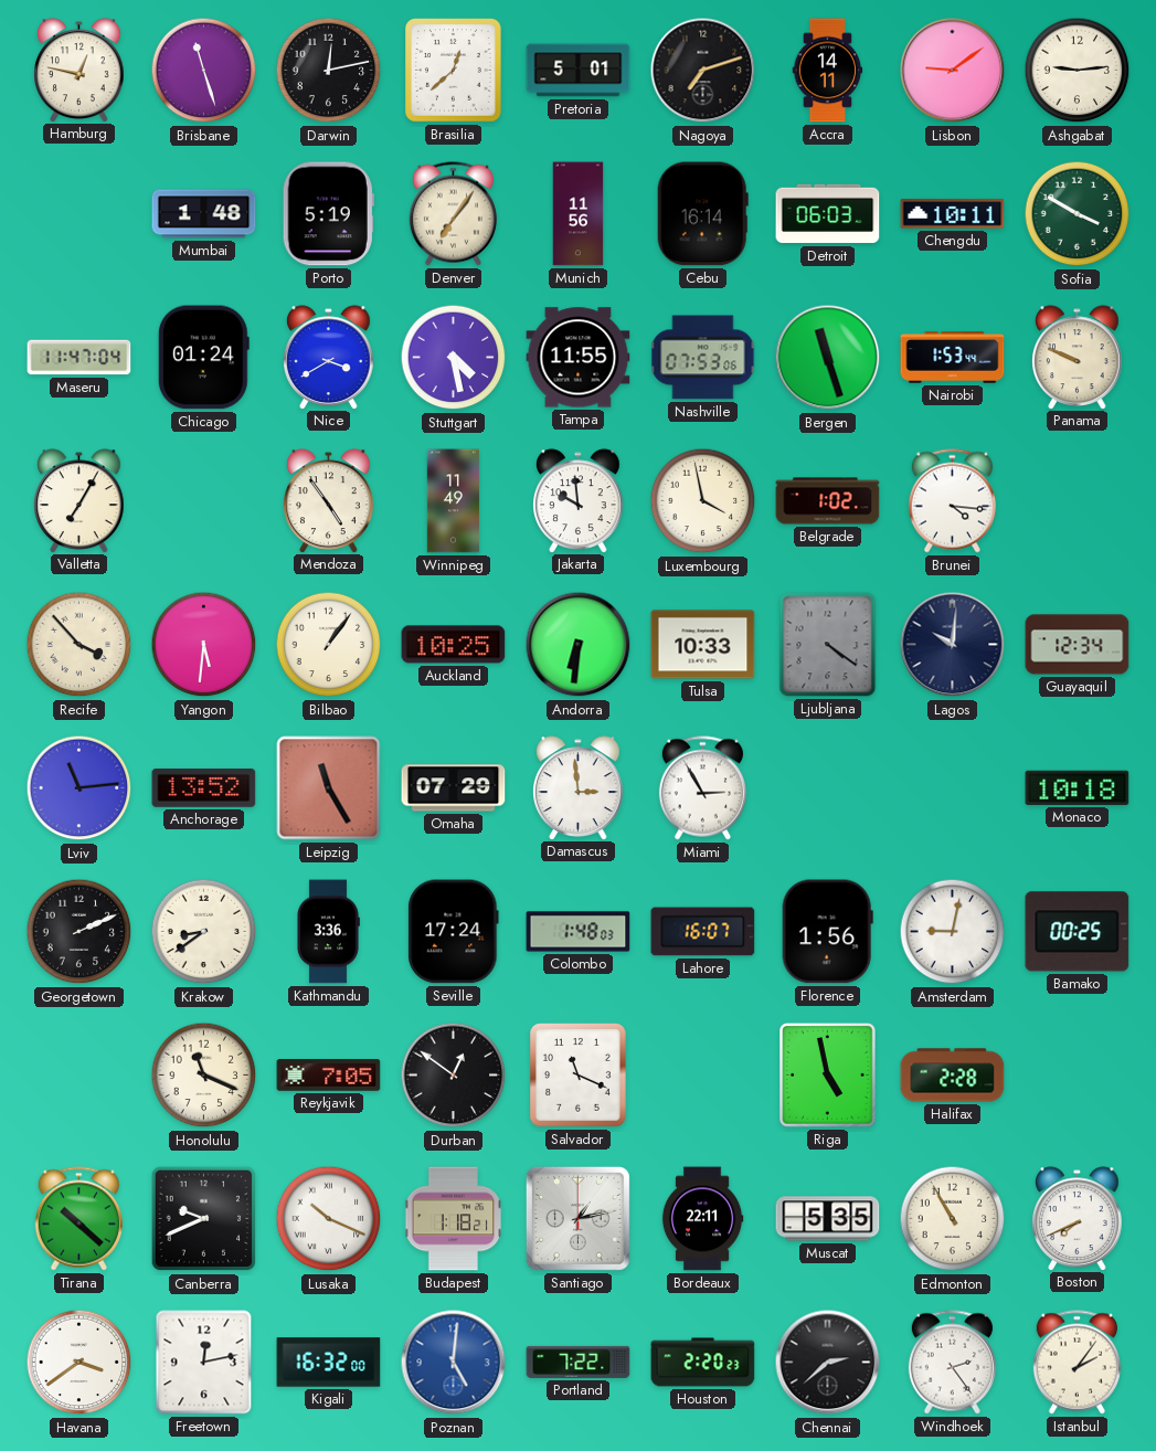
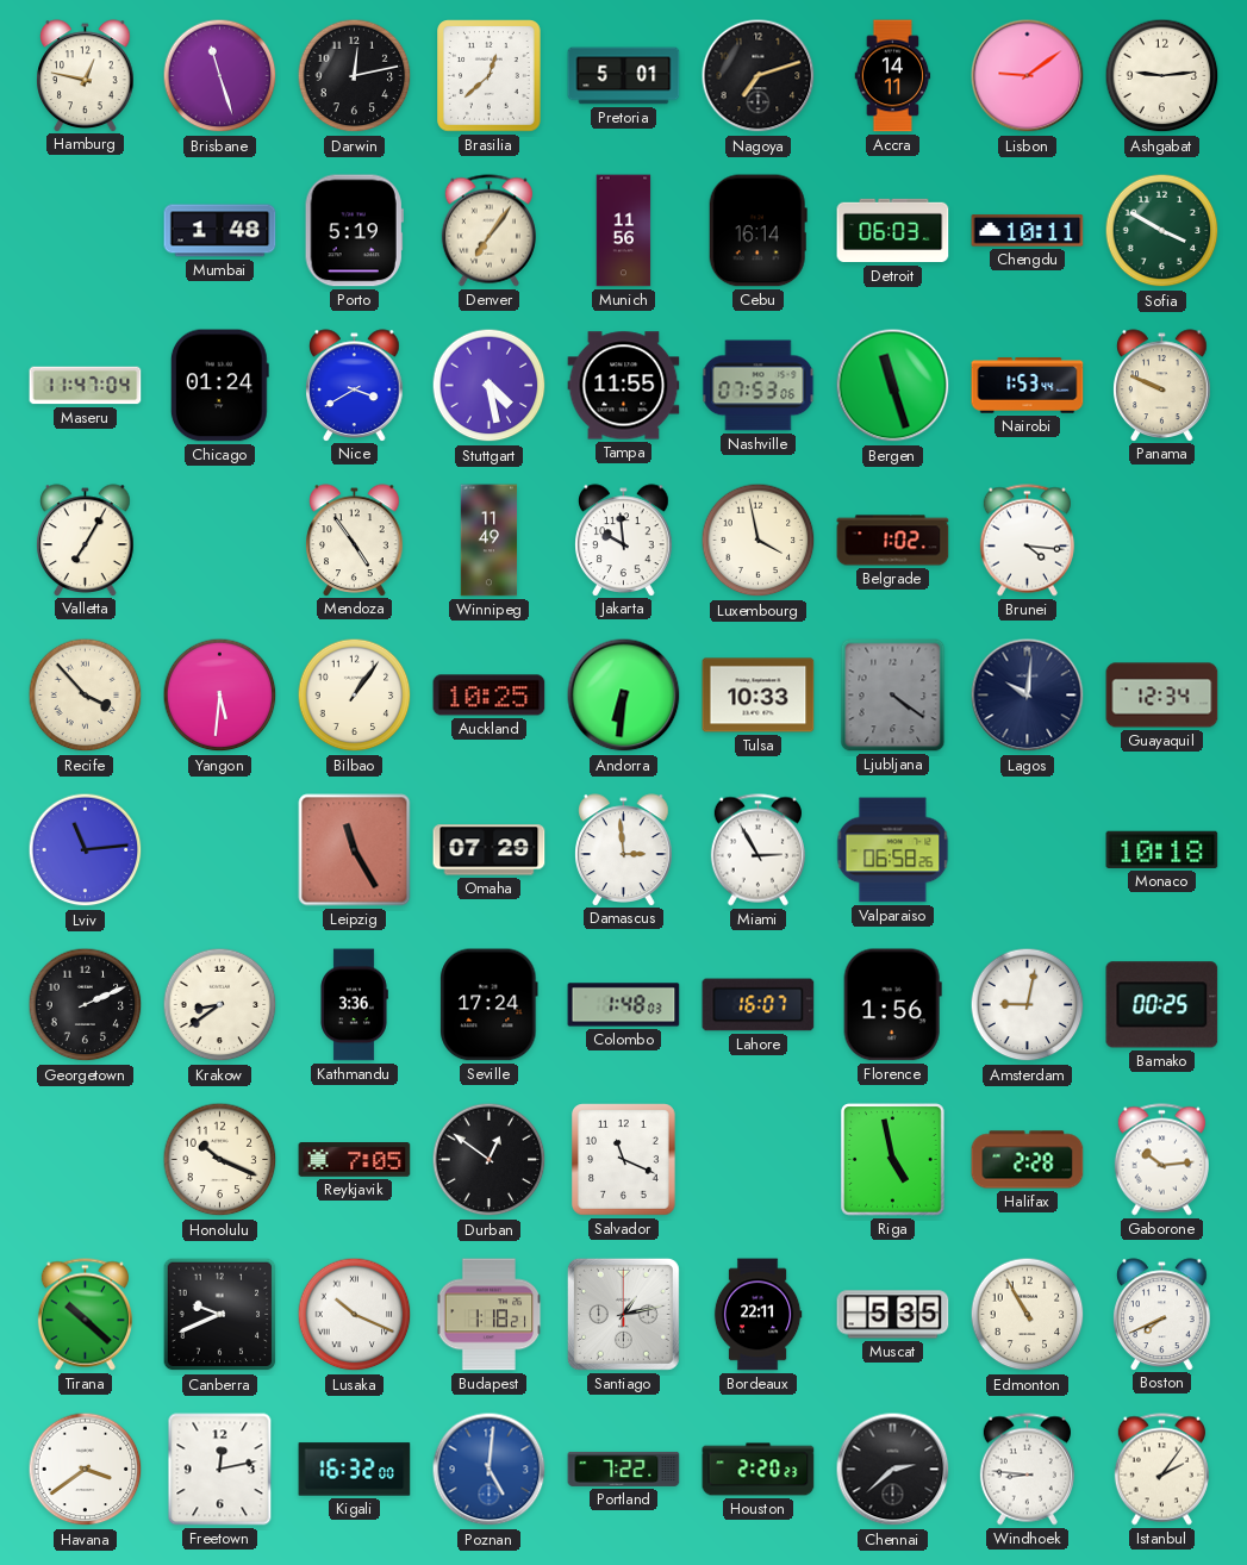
Anchorage: 13:52 -> none
Valparaiso: none -> 06:58
Honolulu: 11:19 -> 10:19
Gaborone: none -> 10:14
Windhoek: 2:24 -> 8:46
